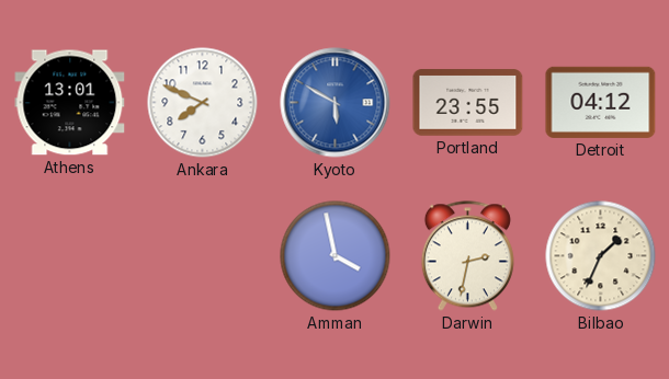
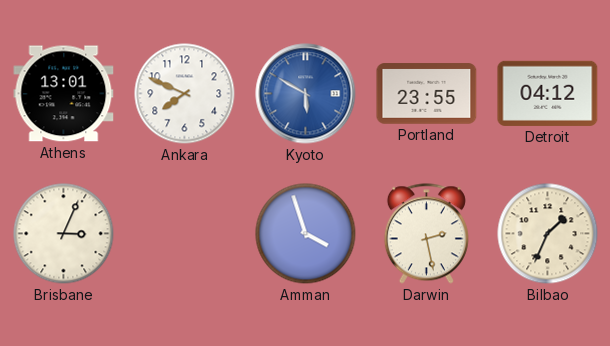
Brisbane: none -> 3:04
Amman: 3:58 -> 3:57
Darwin: 2:32 -> 2:28
